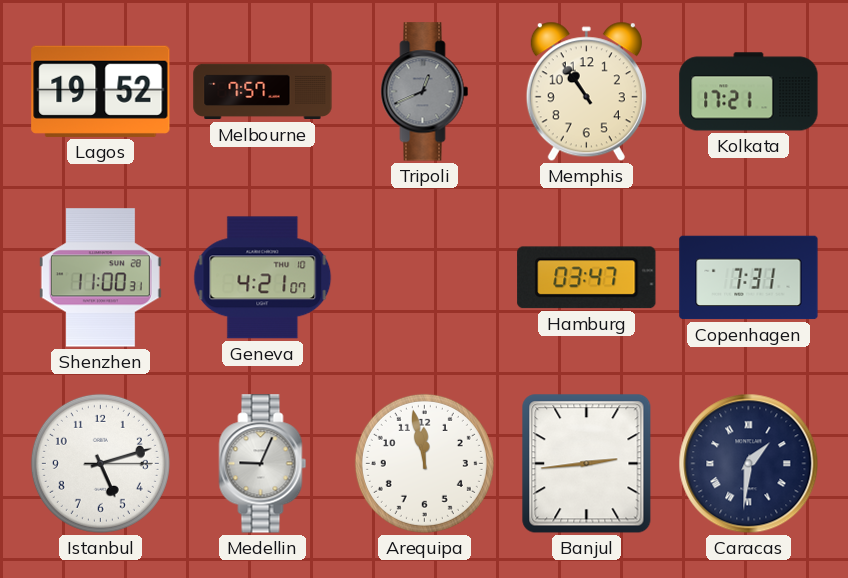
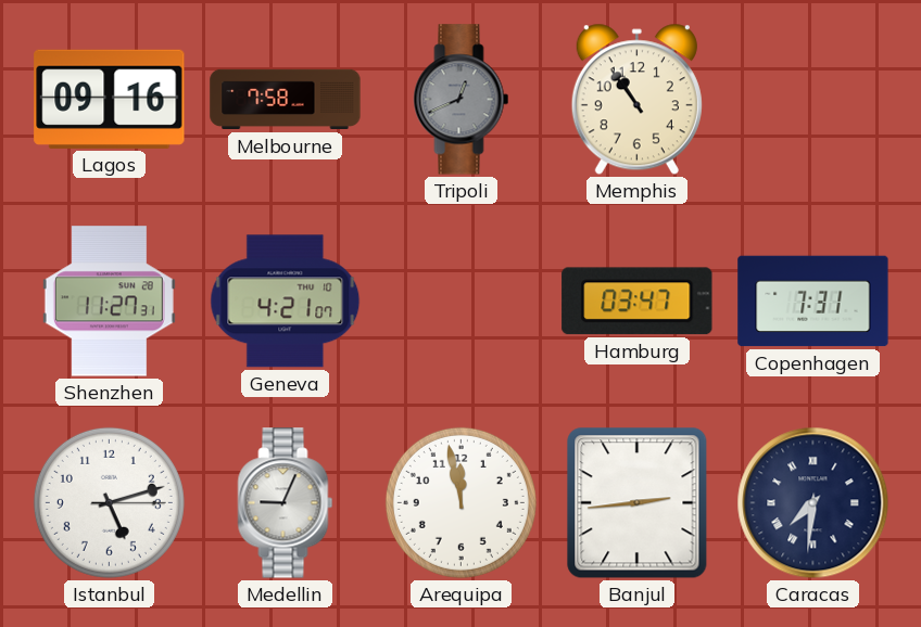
Lagos: 19:52 -> 09:16
Melbourne: 7:57 -> 7:58
Kolkata: 17:21 -> none
Shenzhen: 11:00 -> 11:27
Caracas: 1:31 -> 7:31
